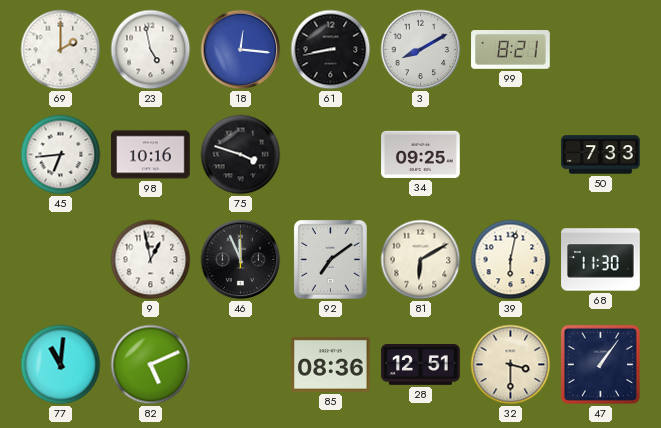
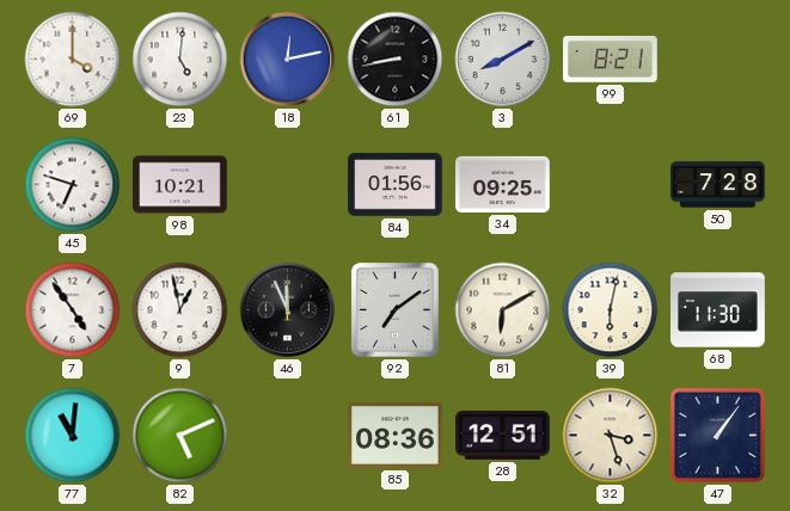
69: 2:00 -> 4:00
23: 4:58 -> 5:01
18: 12:16 -> 12:13
45: 6:44 -> 6:48
98: 10:16 -> 10:21
75: 3:48 -> none
84: none -> 01:56
50: 7:33 -> 7:28
7: none -> 4:54
32: 3:30 -> 3:27
